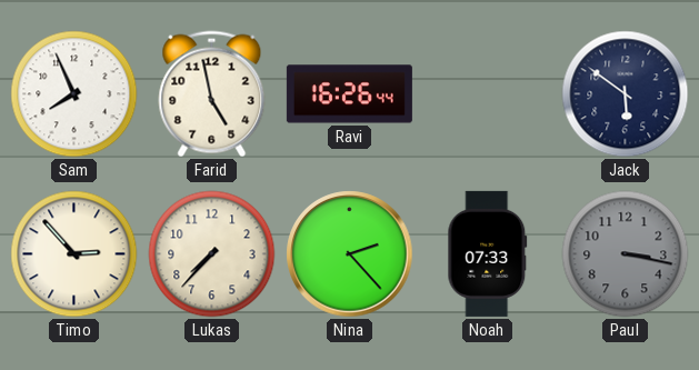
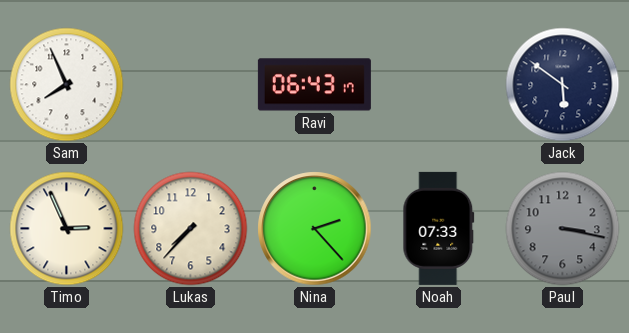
Farid: 4:58 -> none
Ravi: 16:26 -> 06:43
Timo: 2:53 -> 2:56
